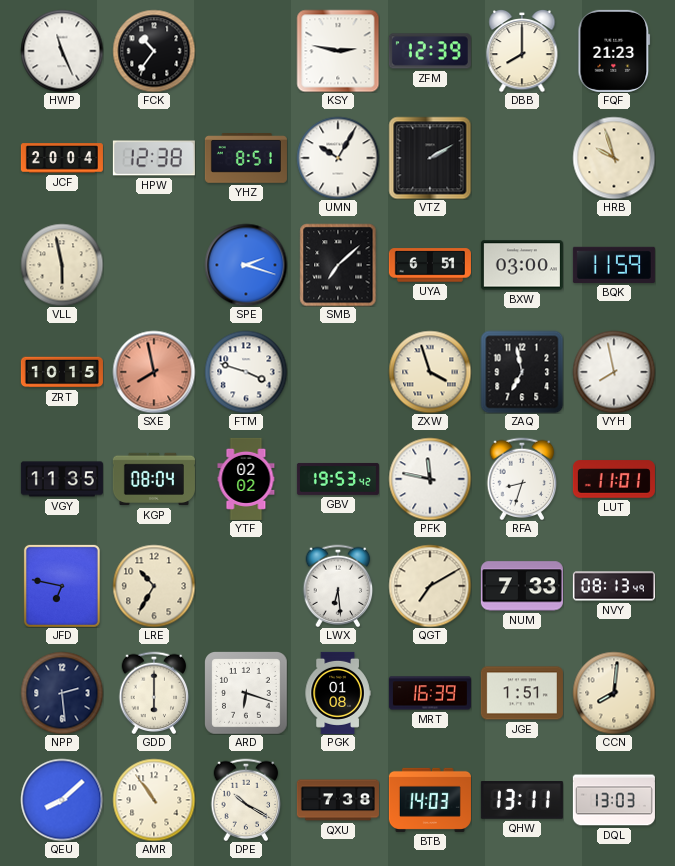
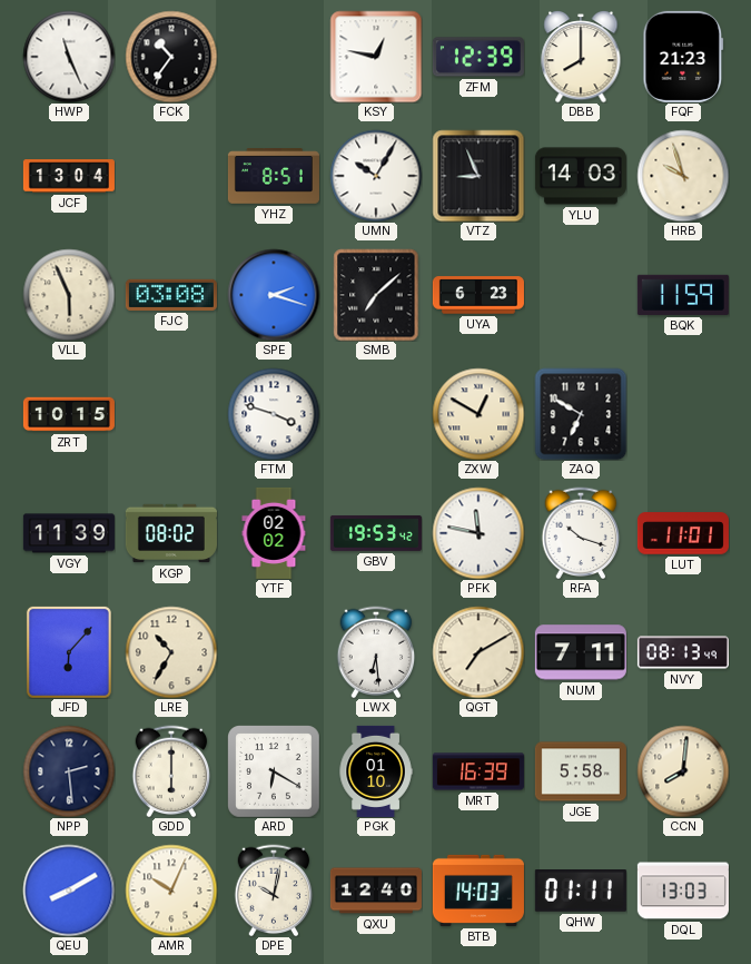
KSY: 2:47 -> 12:47
JCF: 20:04 -> 13:04
HPW: 12:38 -> none
VTZ: 2:10 -> 8:56
YLU: none -> 14:03
VLL: 5:58 -> 5:56
FJC: none -> 03:08
UYA: 6:51 -> 6:23
BXW: 03:00 -> none
SXE: 7:58 -> none
ZXW: 3:57 -> 12:50
ZAQ: 6:58 -> 6:50
VYH: 7:58 -> none
VGY: 11:35 -> 11:39
KGP: 08:04 -> 08:02
RFA: 8:33 -> 10:18
JFD: 6:47 -> 6:07
NUM: 7:33 -> 7:11
ARD: 6:18 -> 6:20
PGK: 01:08 -> 01:10
JGE: 1:51 -> 5:58
QEU: 8:08 -> 8:10
AMR: 10:54 -> 10:04
DPE: 10:20 -> 10:02
QXU: 7:38 -> 12:40
QHW: 13:11 -> 01:11
